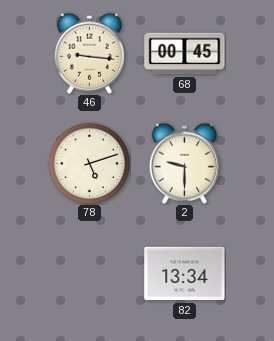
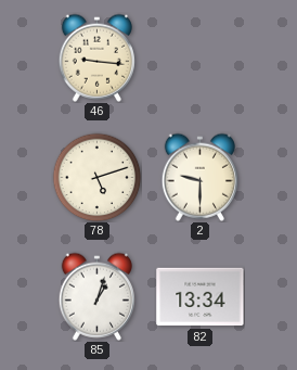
68: 00:45 -> none
85: none -> 1:03
